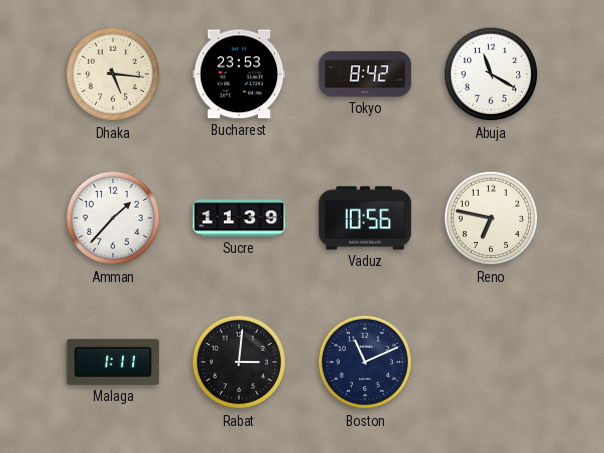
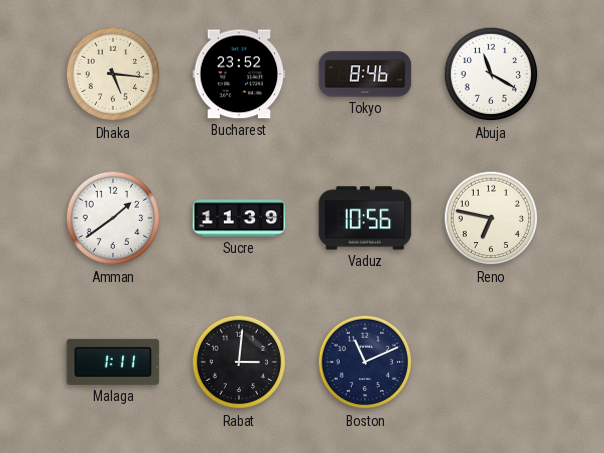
Bucharest: 23:53 -> 23:52
Tokyo: 8:42 -> 8:46
Amman: 1:37 -> 1:39
